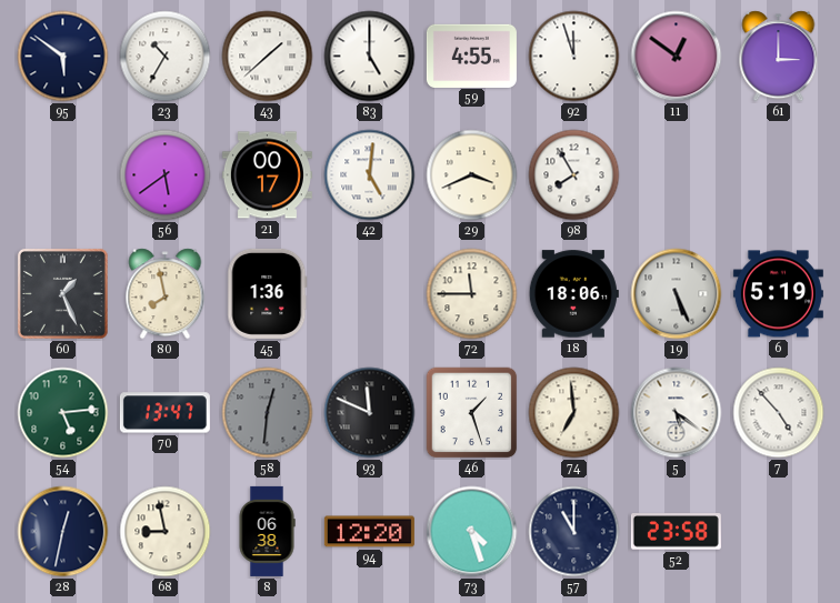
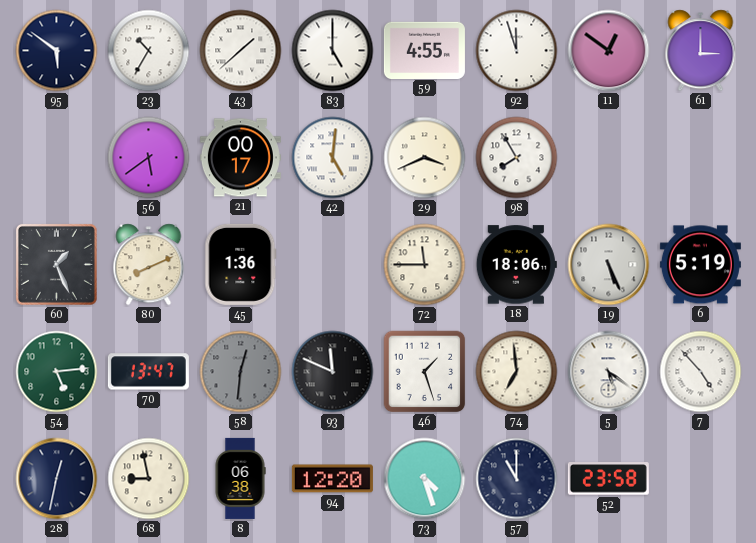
80: 7:58 -> 8:11
